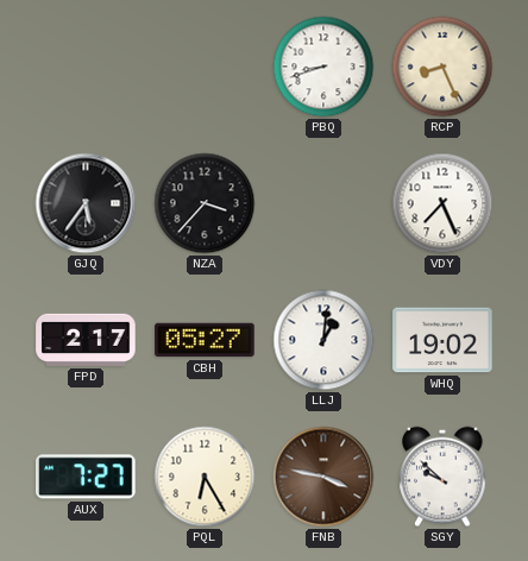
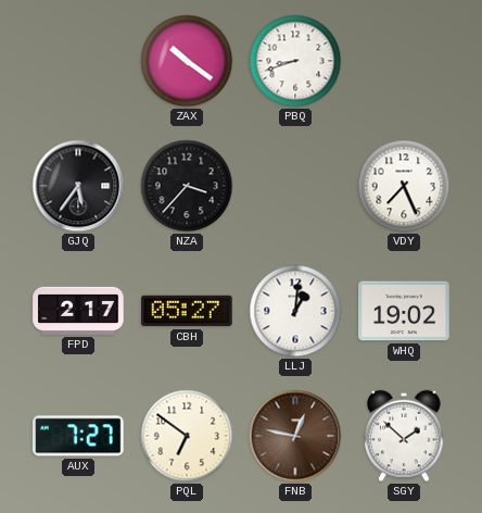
ZAX: none -> 10:21
RCP: 8:26 -> none
PQL: 6:25 -> 6:51
FNB: 3:47 -> 12:47
SGY: 9:52 -> 1:52
